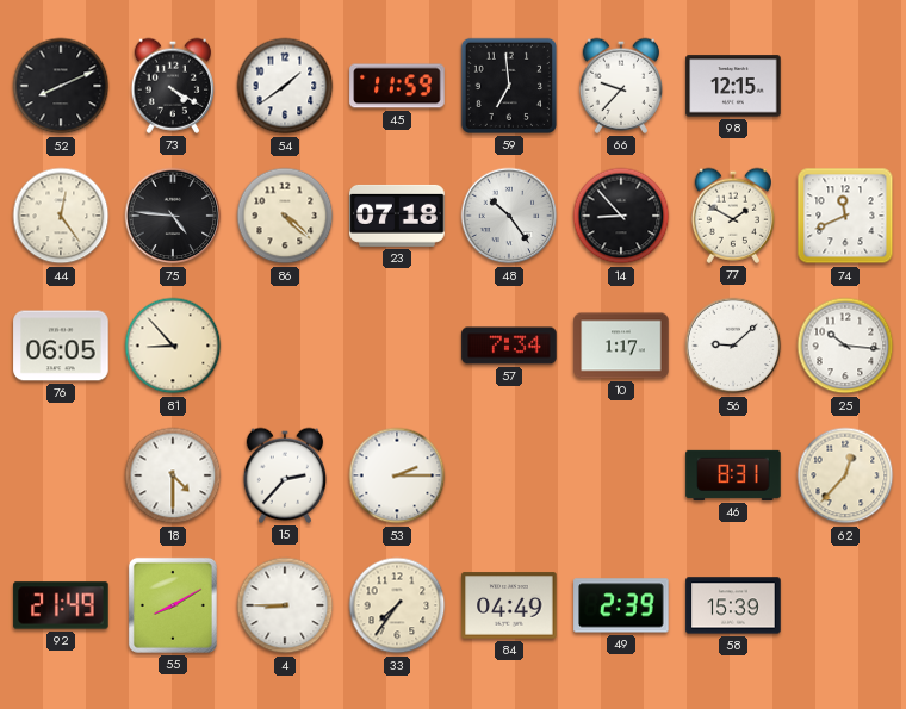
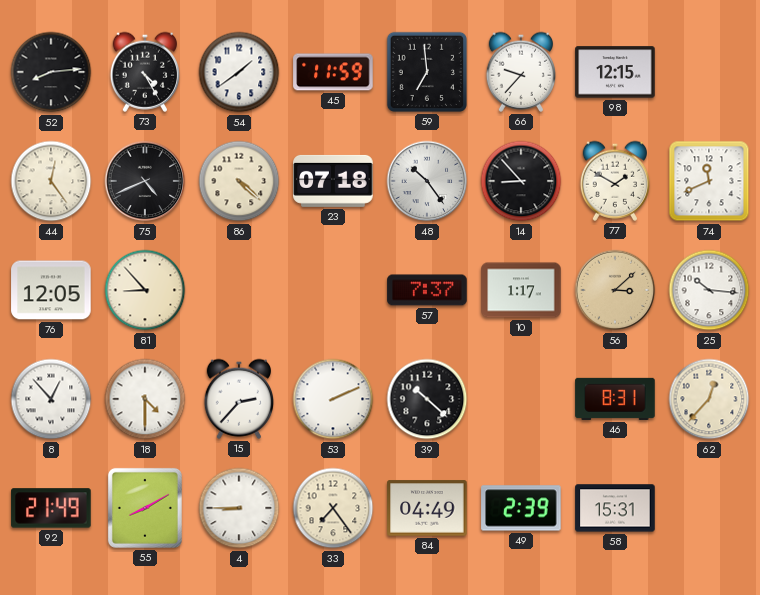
52: 8:11 -> 8:14
73: 4:20 -> 4:25
75: 4:46 -> 4:41
76: 06:05 -> 12:05
57: 7:34 -> 7:37
56: 9:08 -> 3:08
56 dial: white -> champagne
8: none -> 12:53
53: 2:15 -> 2:11
39: none -> 10:22
33: 7:36 -> 7:24
58: 15:39 -> 15:31
